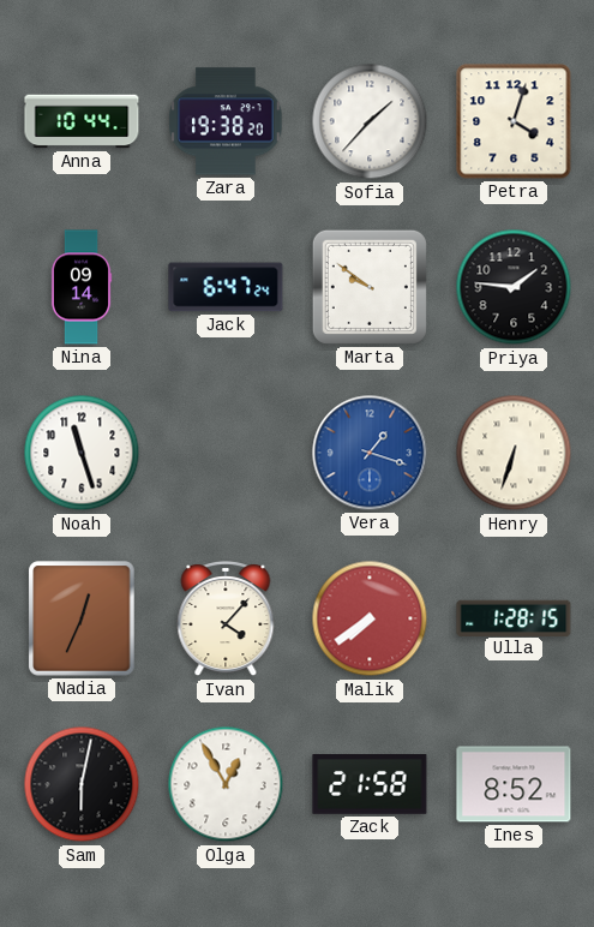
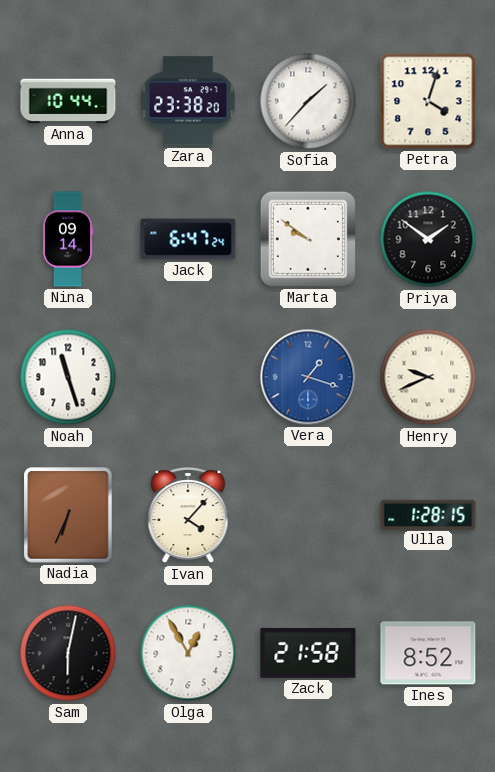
Zara: 19:38 -> 23:38
Priya: 1:46 -> 1:51
Henry: 6:33 -> 9:41
Nadia: 12:34 -> 6:34
Malik: 7:39 -> none
